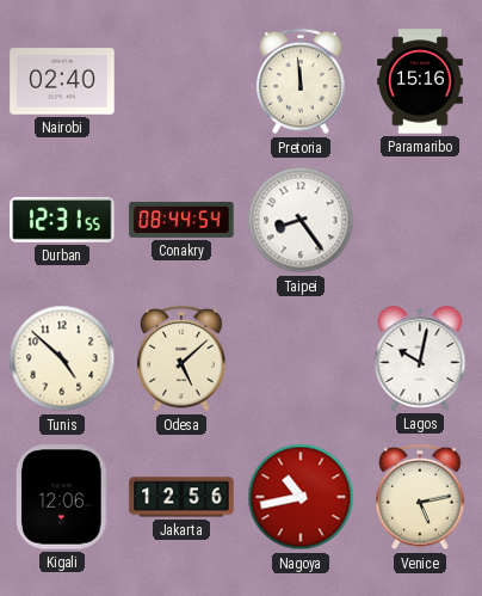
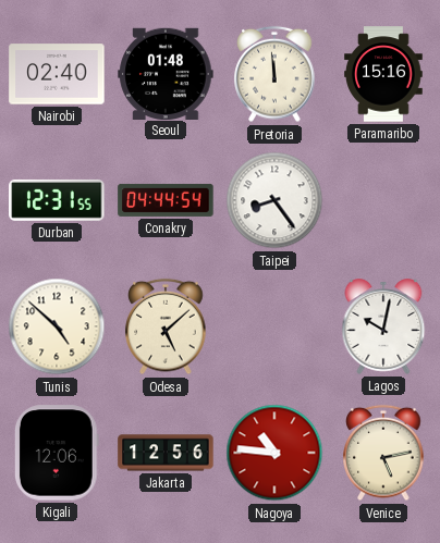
Seoul: none -> 01:48
Conakry: 08:44 -> 04:44
Nagoya: 10:43 -> 10:46
